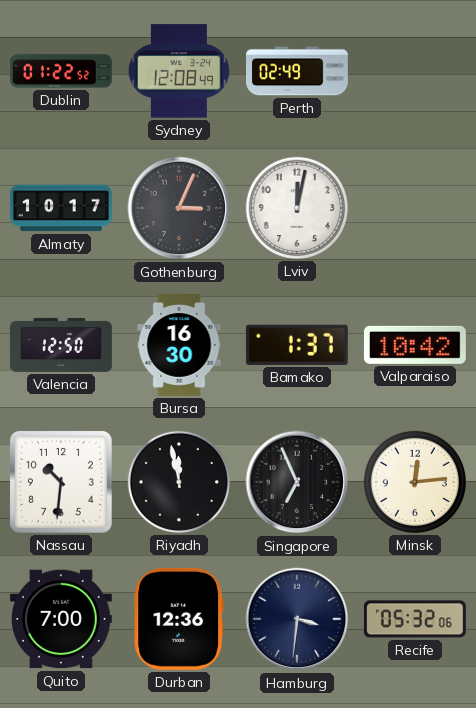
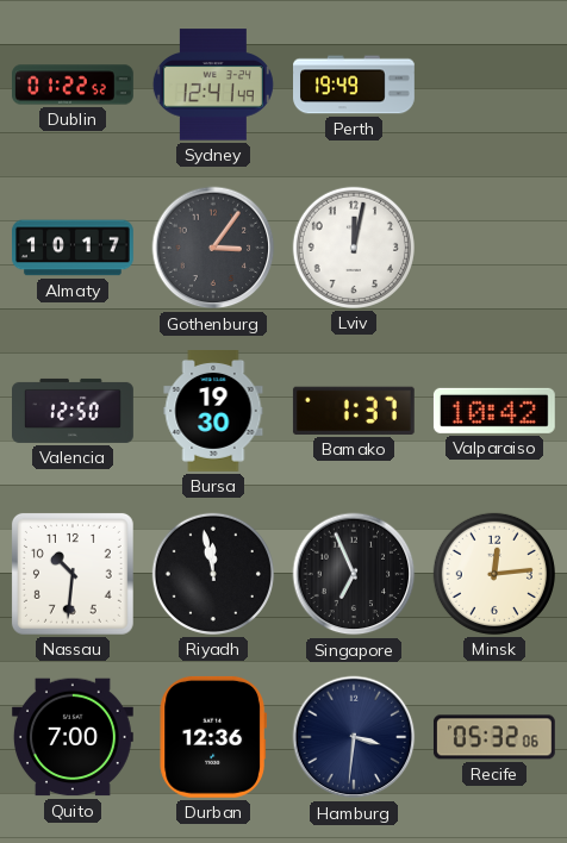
Sydney: 12:08 -> 12:41
Perth: 02:49 -> 19:49
Gothenburg: 3:04 -> 3:06
Bursa: 16:30 -> 19:30
